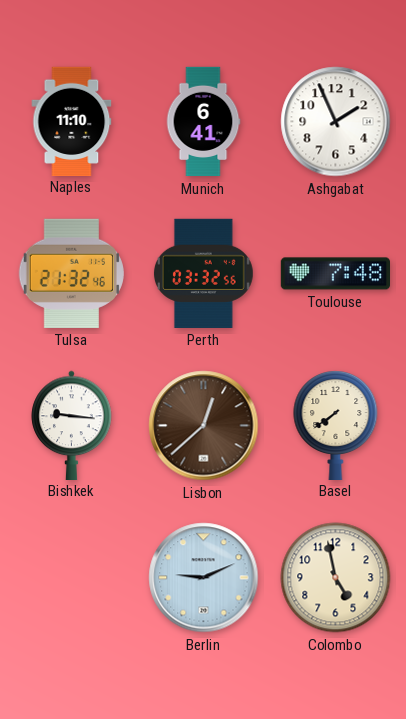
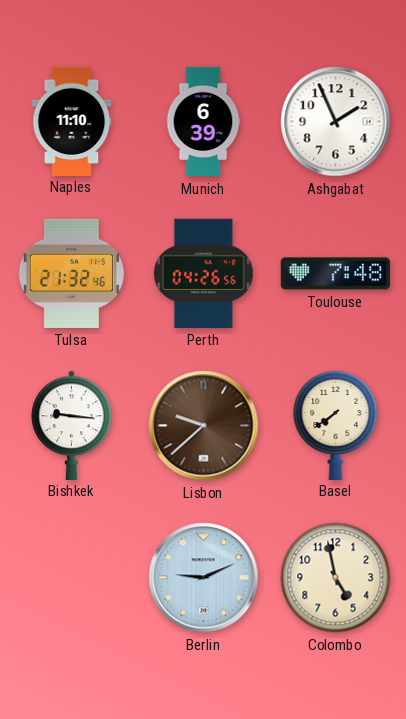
Munich: 6:41 -> 6:39
Perth: 03:32 -> 04:26
Lisbon: 12:38 -> 9:38
